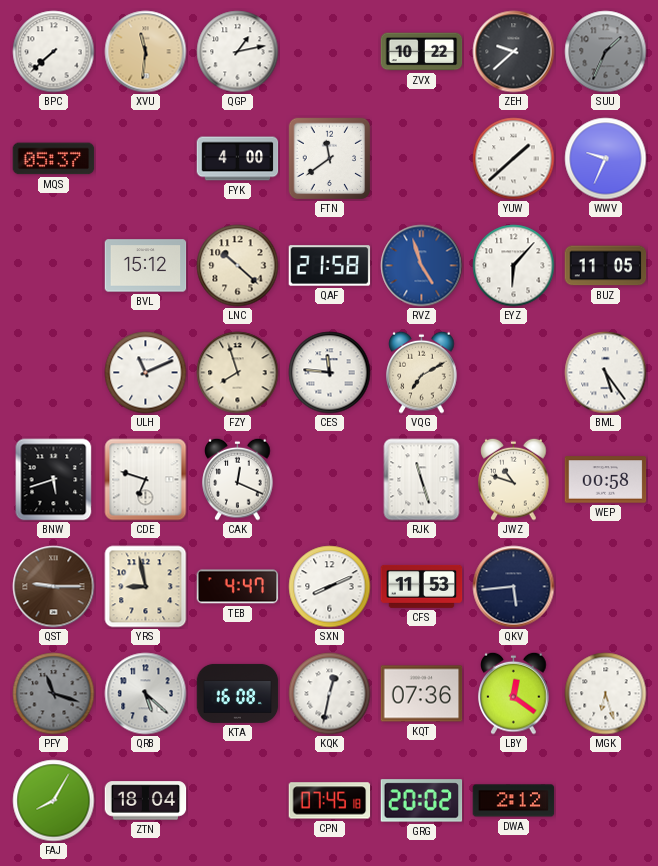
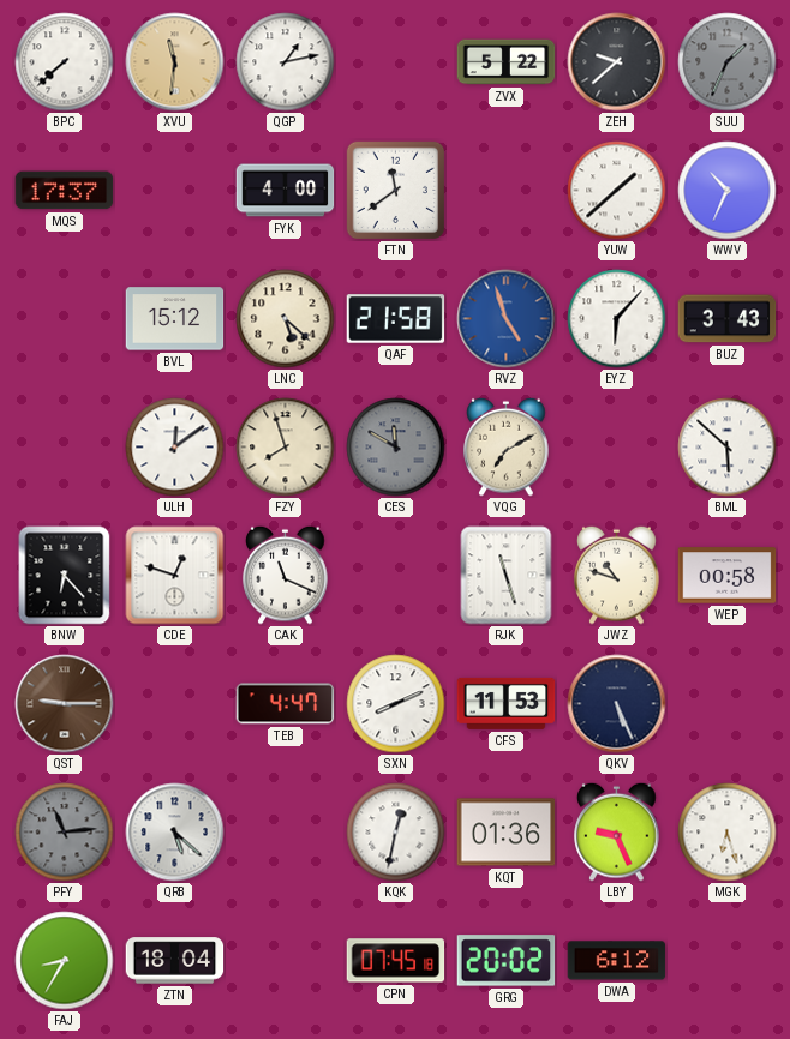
ZVX: 10:22 -> 5:22
MQS: 05:37 -> 17:37
WWV: 9:34 -> 10:34
LNC: 10:22 -> 5:22
BUZ: 11:05 -> 3:43
ULH: 11:11 -> 12:09
CES: 11:46 -> 11:50
CES dial: white -> grey
BML: 5:24 -> 5:52
BNW: 5:42 -> 6:23
CDE: 6:48 -> 12:48
CAK: 12:19 -> 11:19
YRS: 8:58 -> none
QKV: 5:44 -> 5:26
PFY: 11:18 -> 11:14
KTA: 16:08 -> none
KQT: 07:36 -> 01:36
LBY: 12:21 -> 9:26
FAJ: 8:05 -> 8:35
DWA: 2:12 -> 6:12
